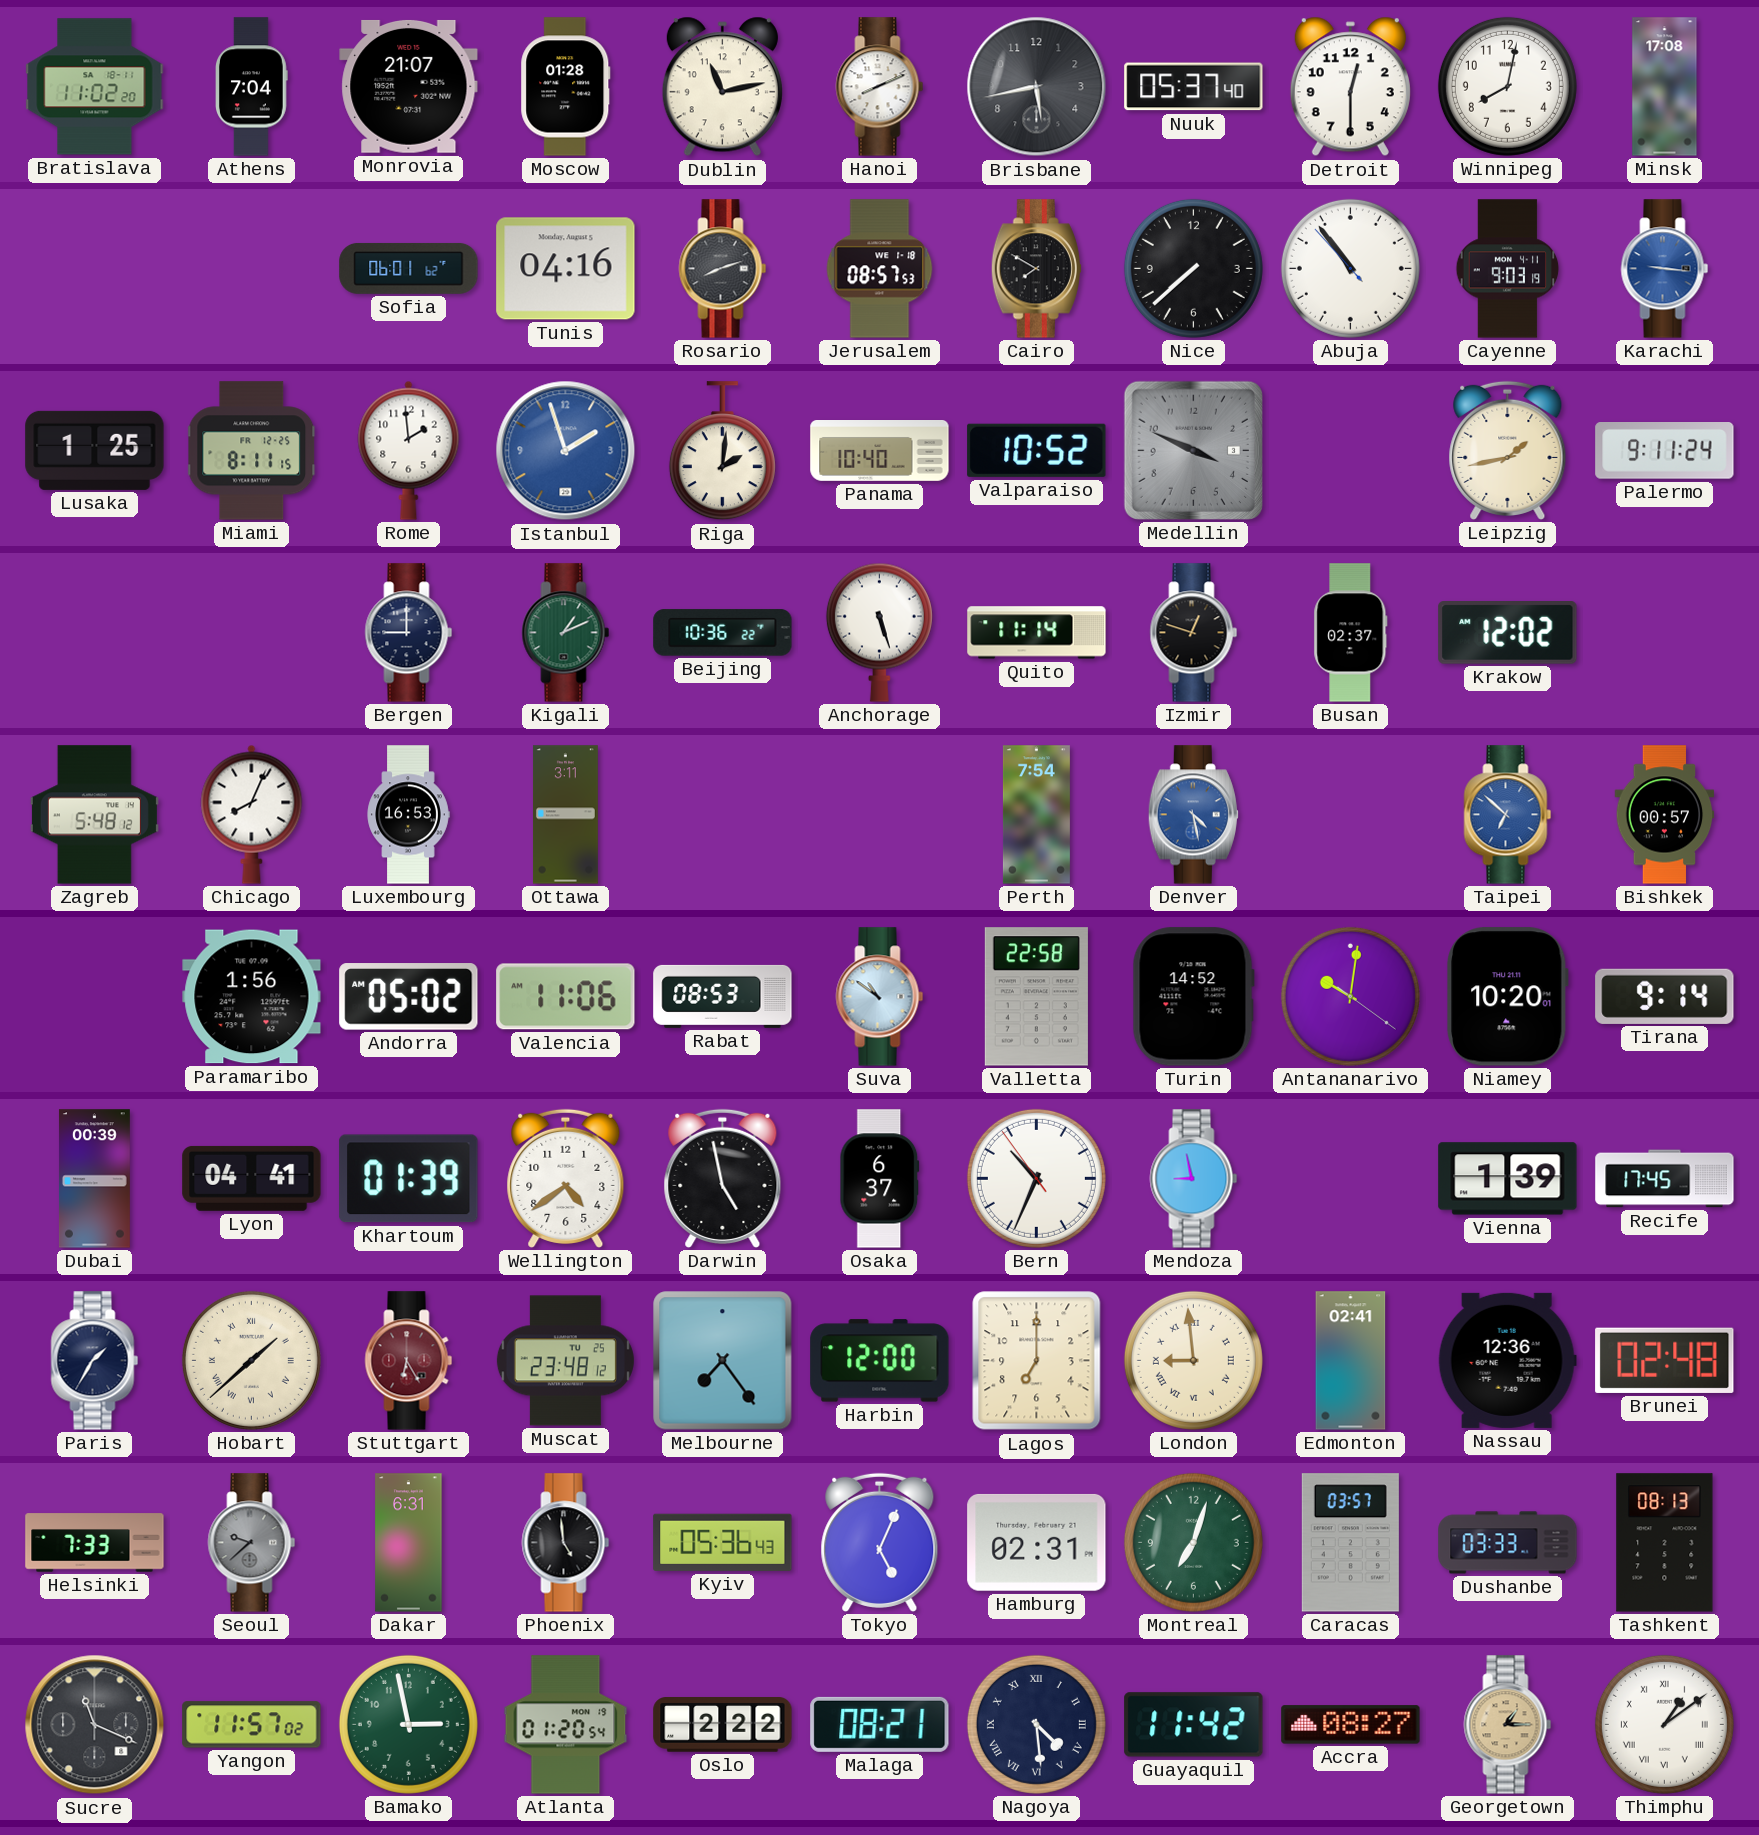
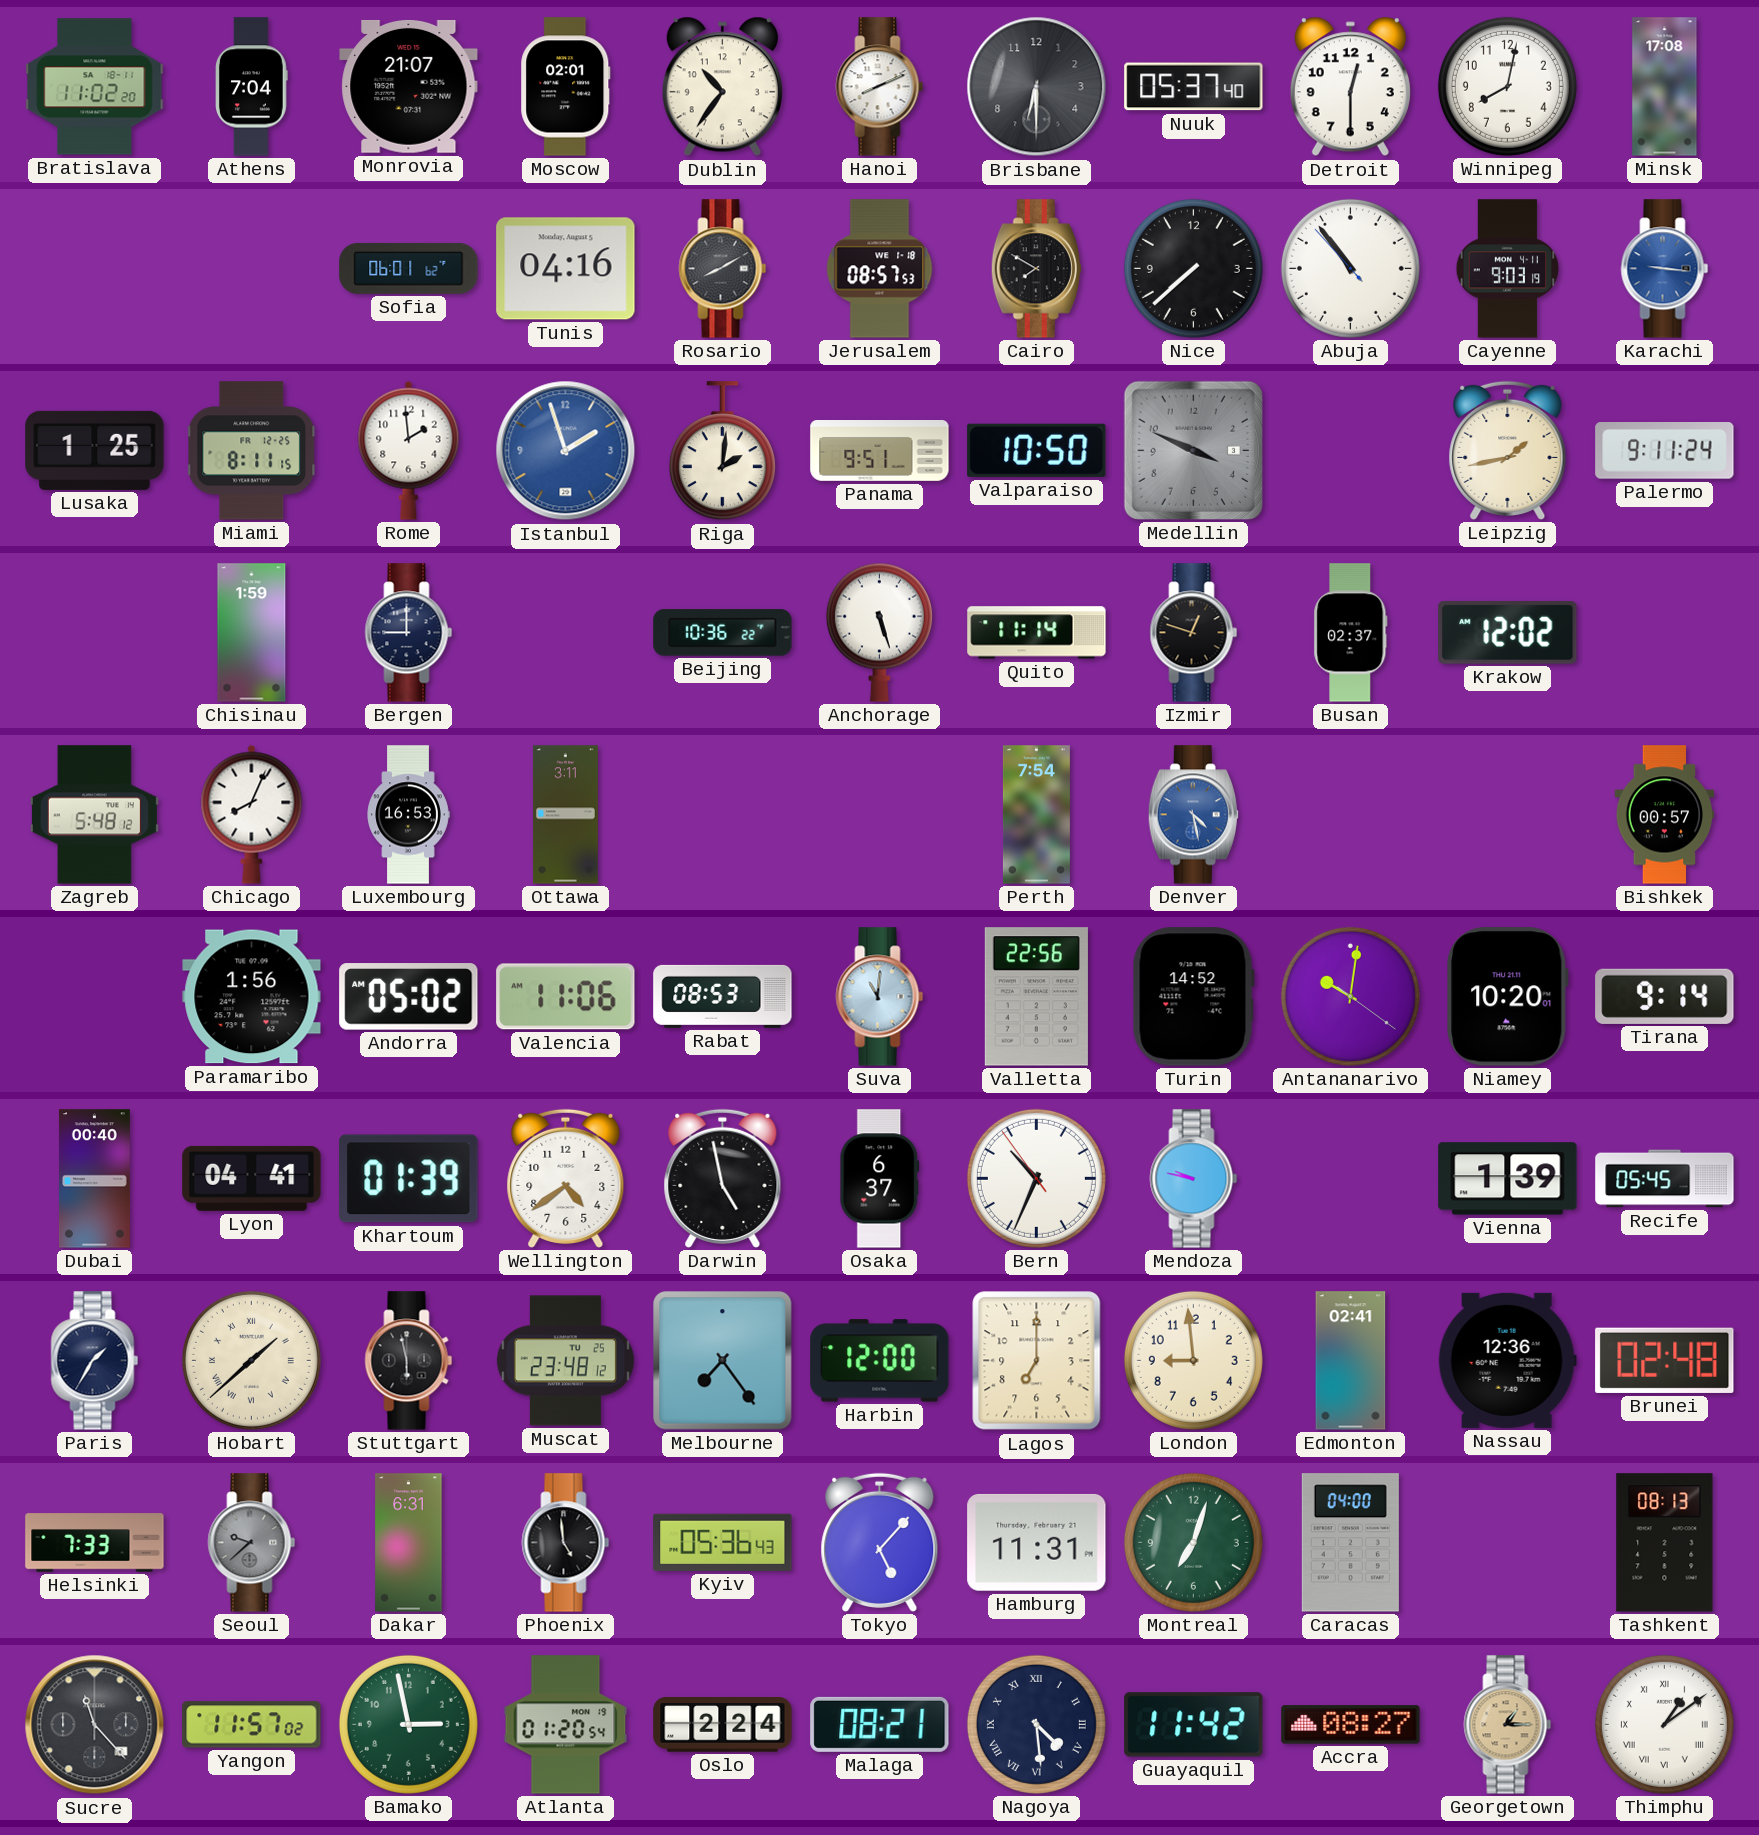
Moscow: 01:28 -> 02:01
Dublin: 11:13 -> 10:36
Brisbane: 5:43 -> 6:30
Rosario: 8:12 -> 8:10
Panama: 10:40 -> 9:51
Valparaiso: 10:52 -> 10:50
Chisinau: none -> 1:59
Kigali: 1:11 -> none
Taipei: 6:52 -> none
Suva: 10:51 -> 11:01
Valletta: 22:58 -> 22:56
Dubai: 00:39 -> 00:40
Mendoza: 8:58 -> 9:47
Recife: 17:45 -> 05:45
Stuttgart: 6:25 -> 5:58
Stuttgart dial: burgundy -> black
London numerals: Roman -> Arabic
Tokyo: 5:04 -> 5:07
Hamburg: 02:31 -> 11:31
Caracas: 03:57 -> 04:00
Dushanbe: 03:33 -> none
Sucre: 11:19 -> 11:23
Oslo: 2:22 -> 2:24
